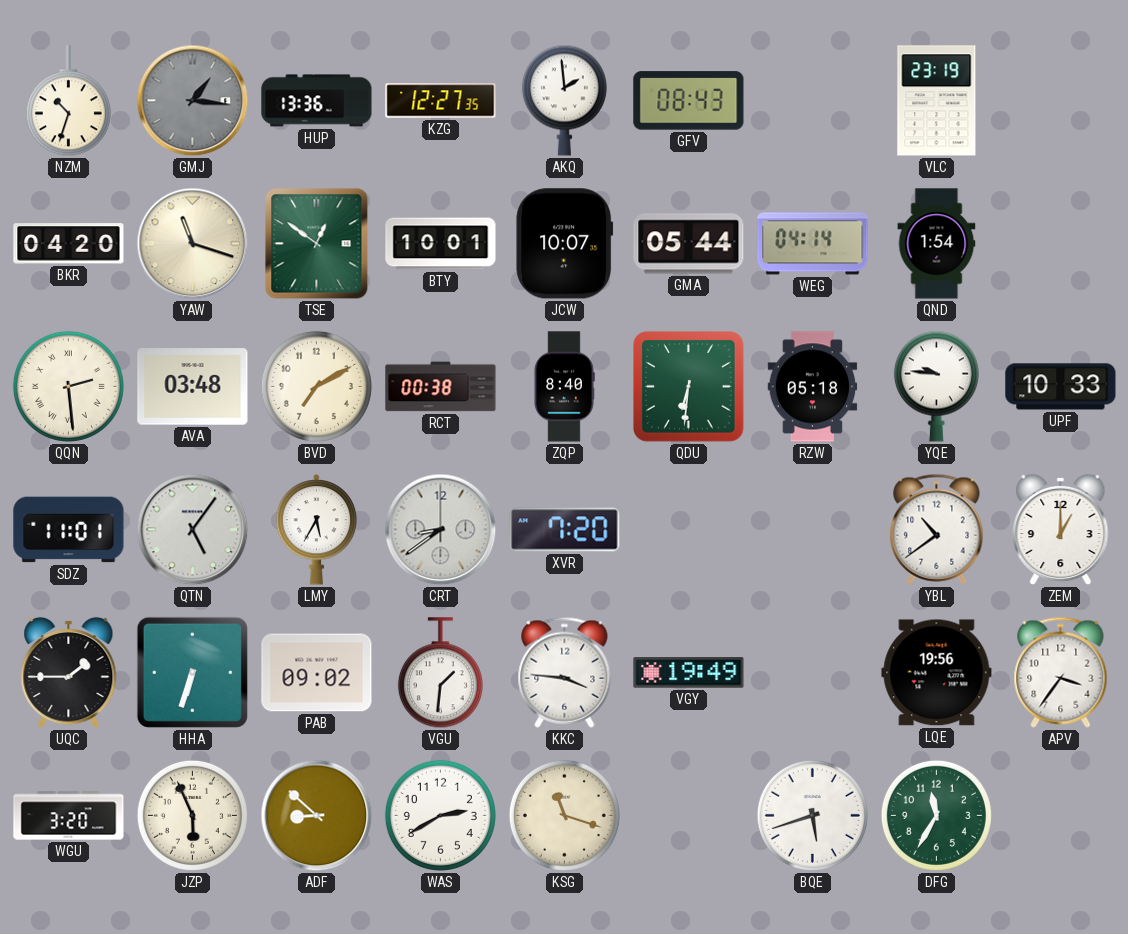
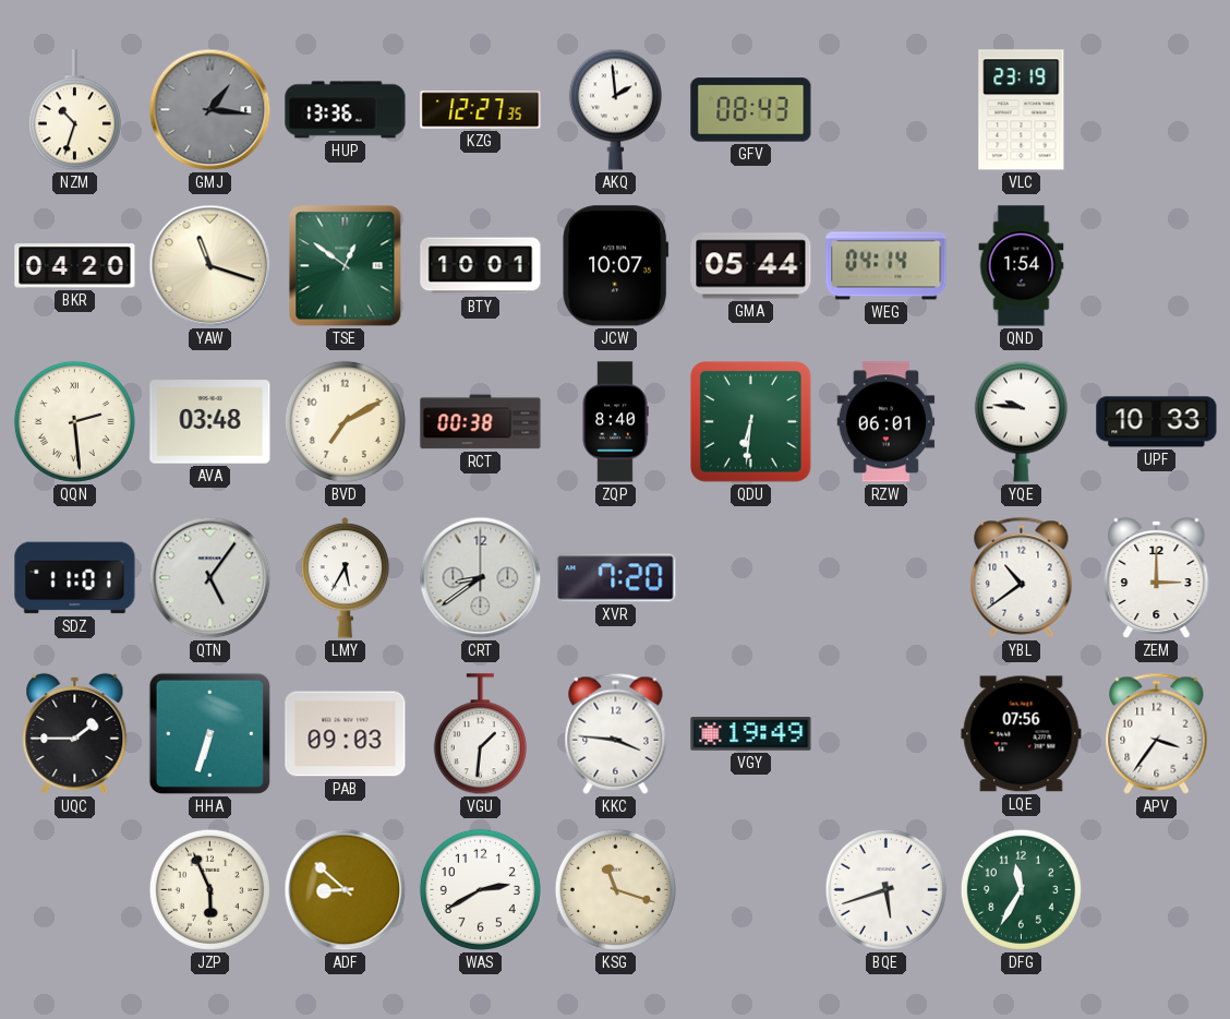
RZW: 05:18 -> 06:01
ZEM: 1:00 -> 3:00
PAB: 09:02 -> 09:03
LQE: 19:56 -> 07:56
WGU: 3:20 -> none
